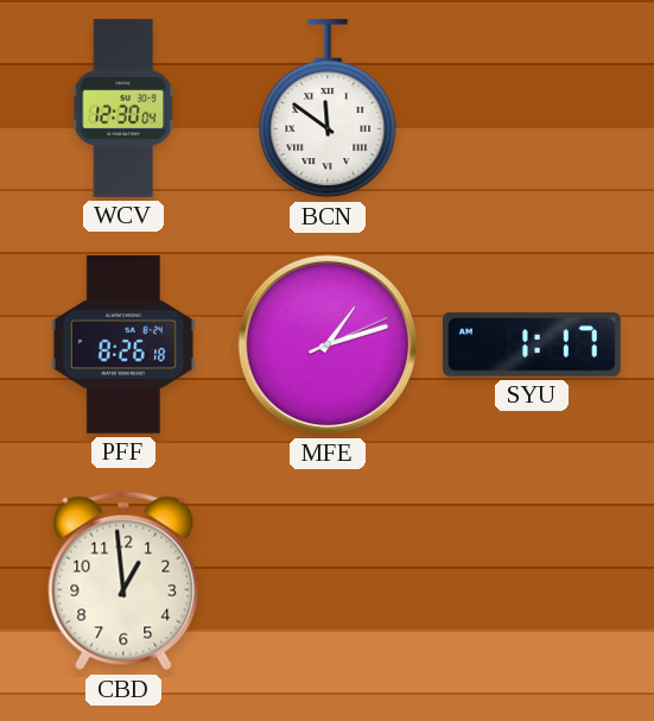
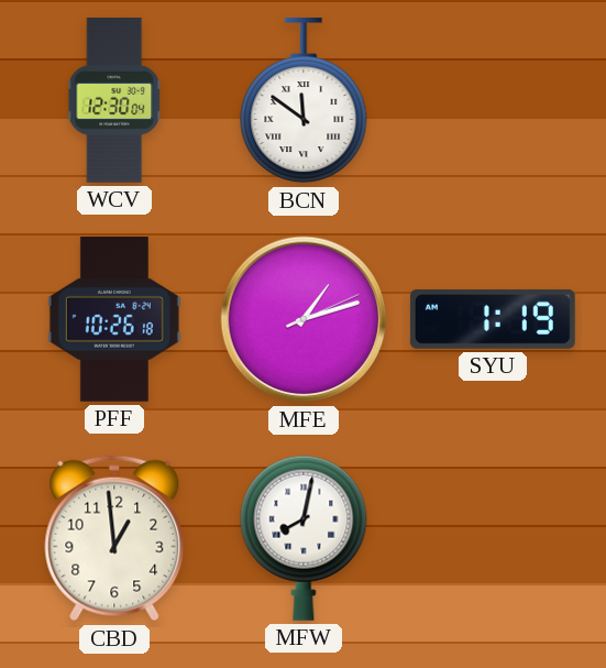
PFF: 8:26 -> 10:26
SYU: 1:17 -> 1:19
MFW: none -> 8:02
